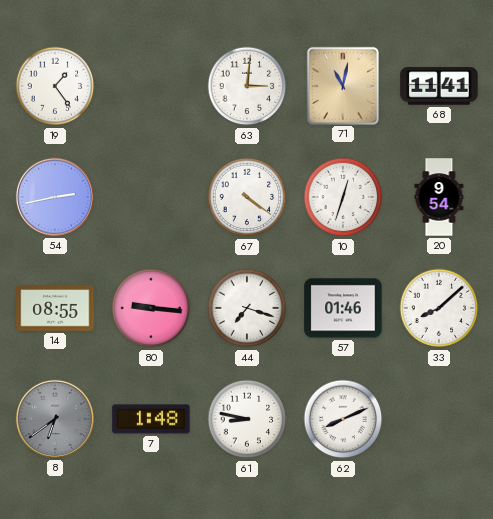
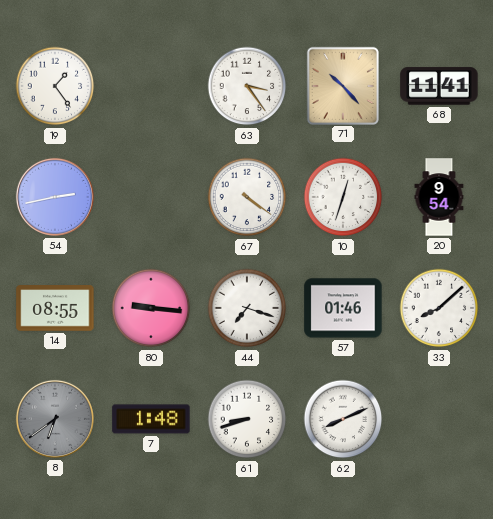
63: 3:01 -> 3:24
71: 11:02 -> 10:23
61: 8:47 -> 8:42
